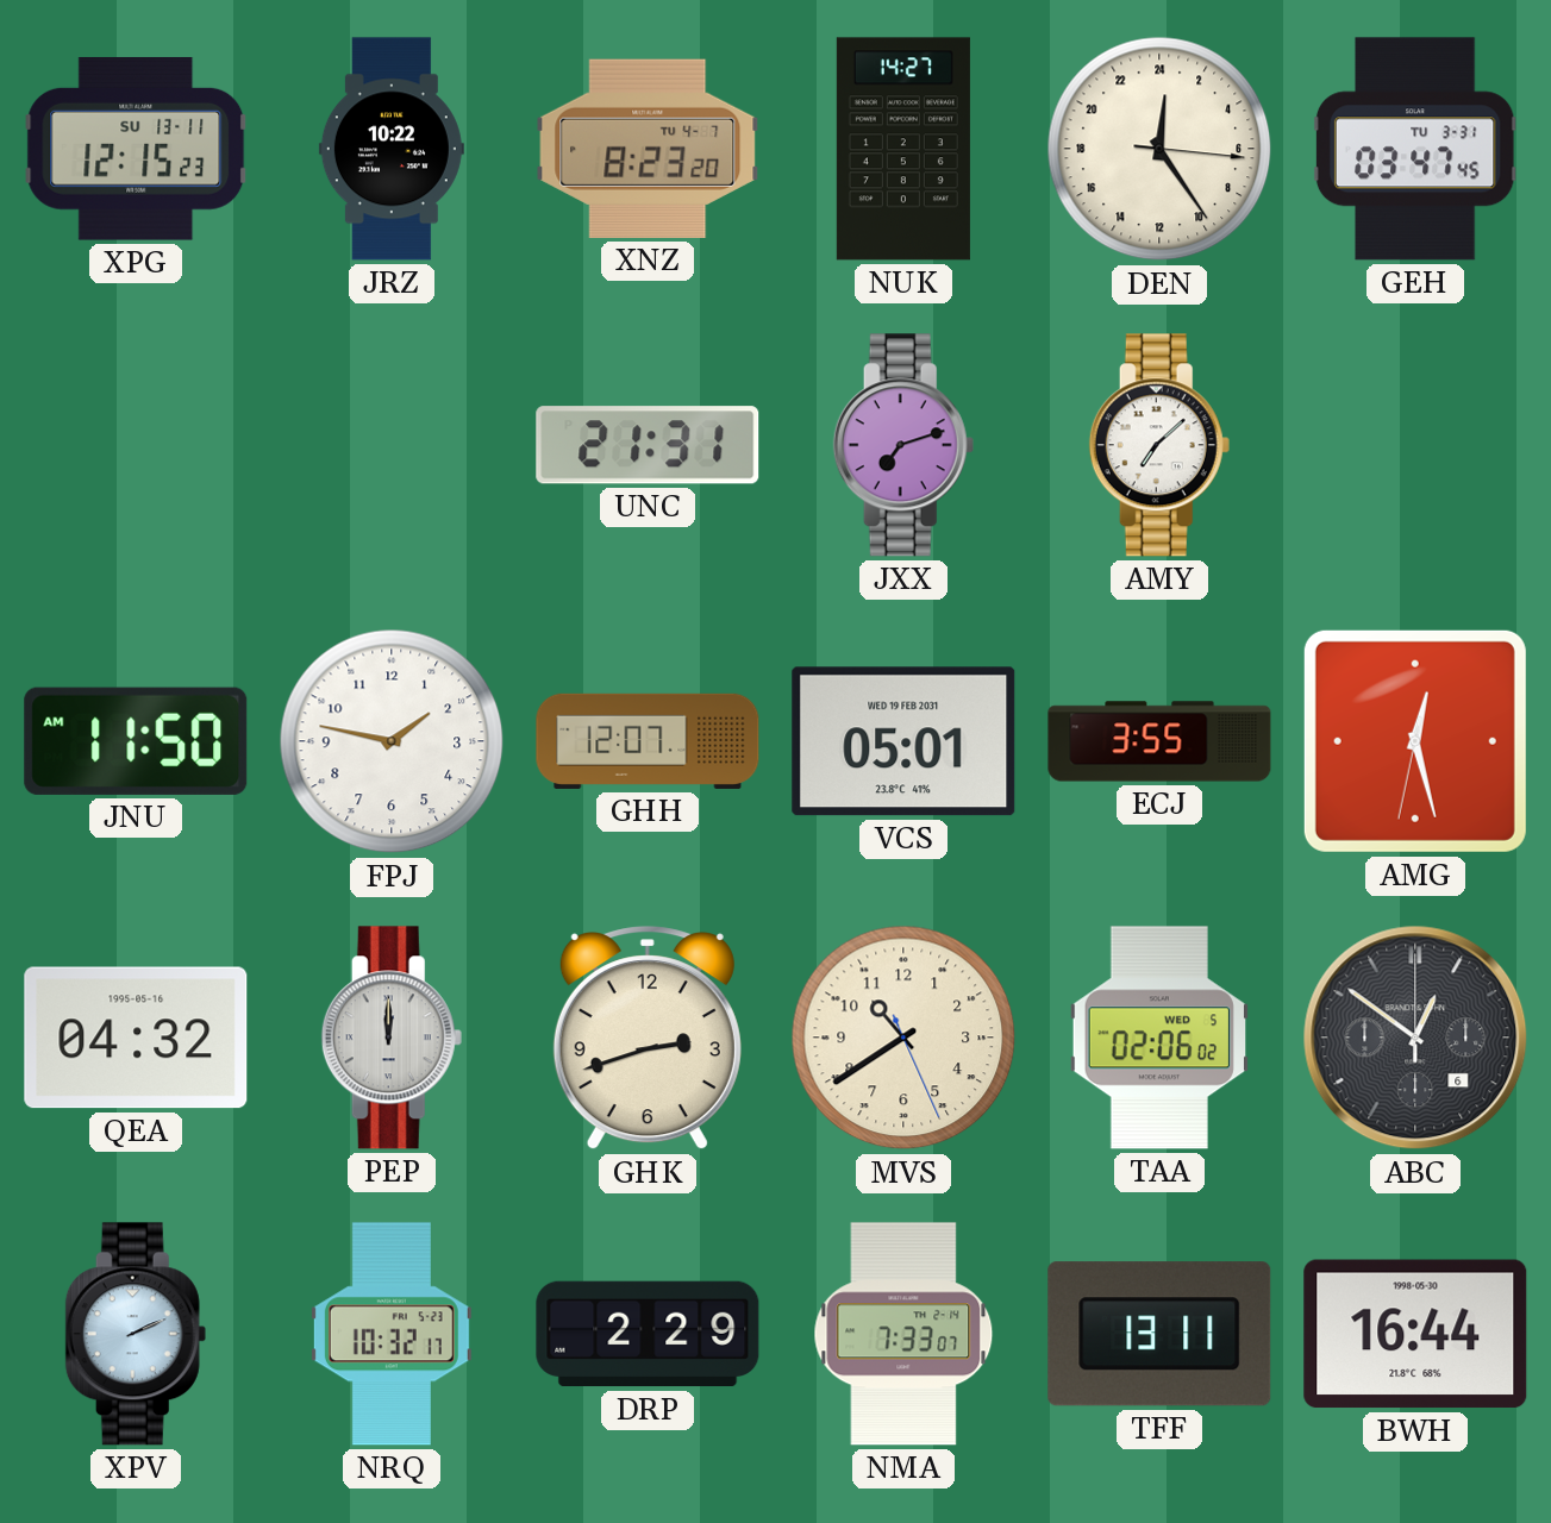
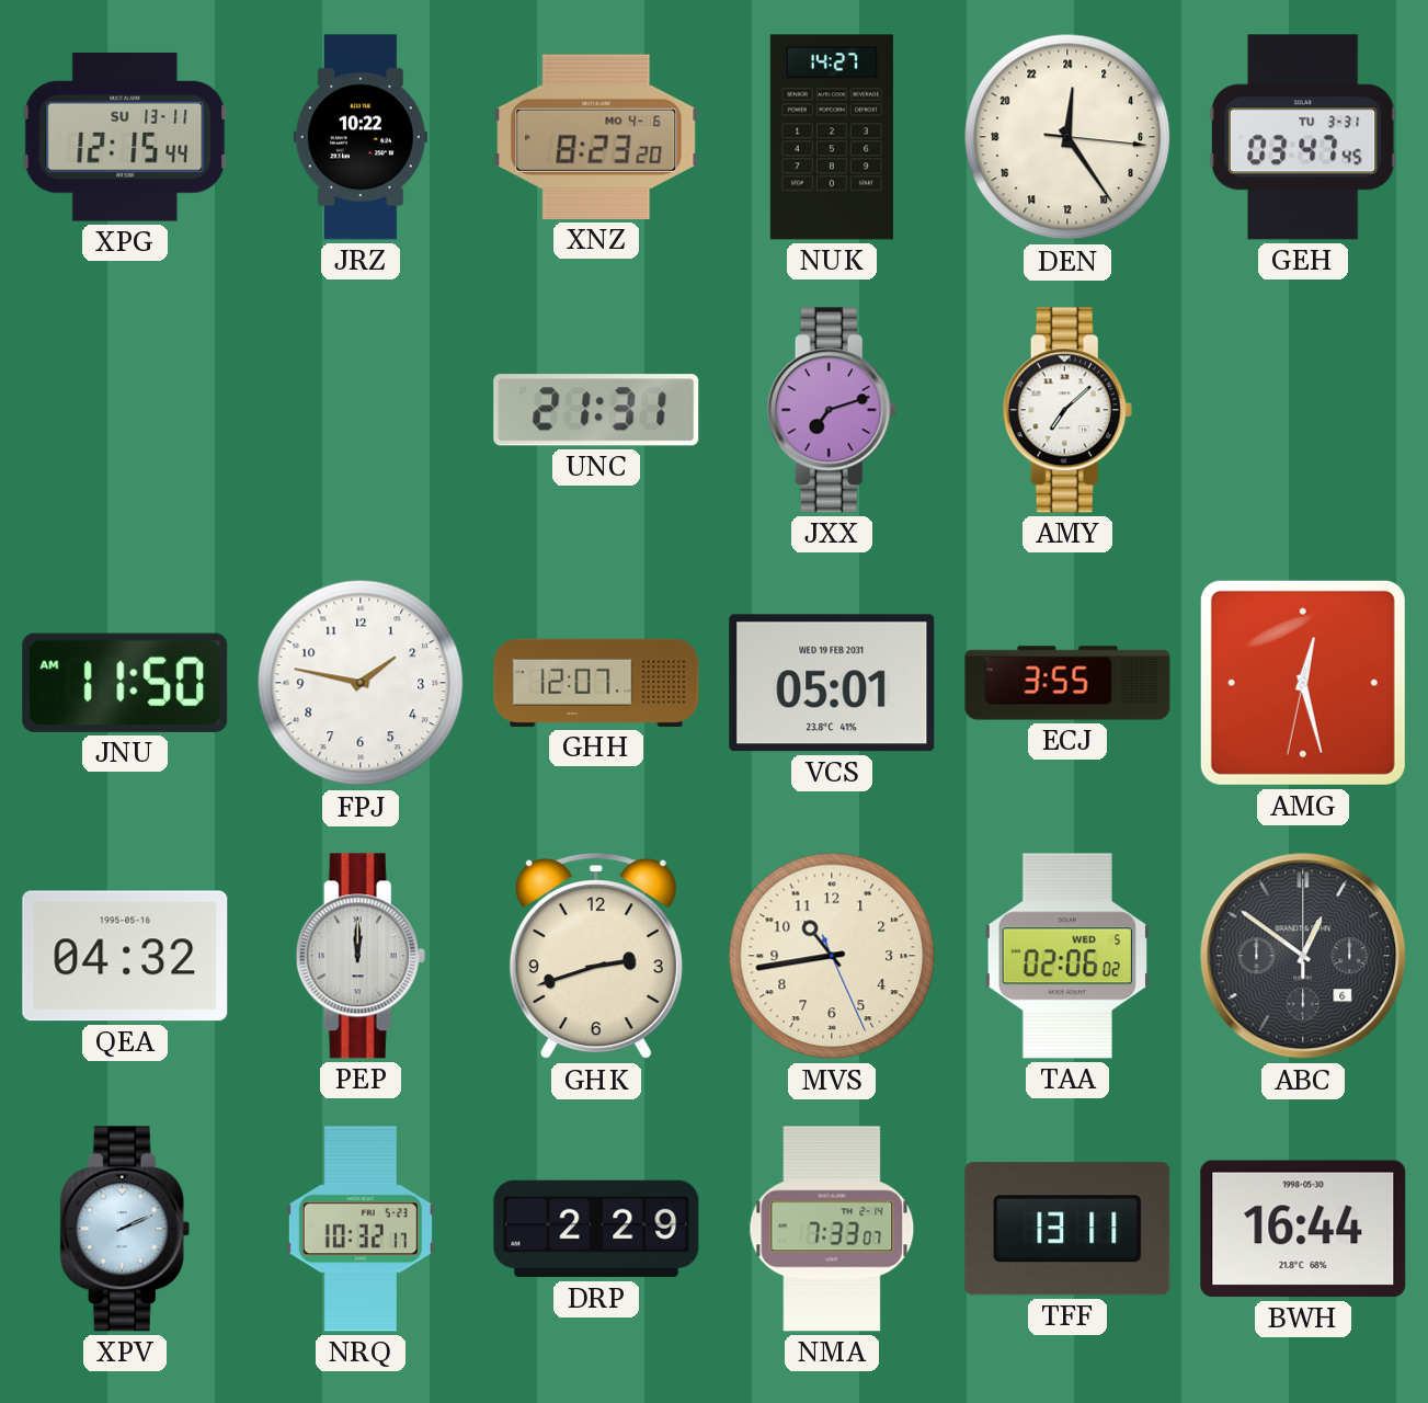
XPG: 12:15:23 -> 12:15:44
XNZ date: TU 4-7 -> MO 4-6
MVS: 10:39 -> 10:43
